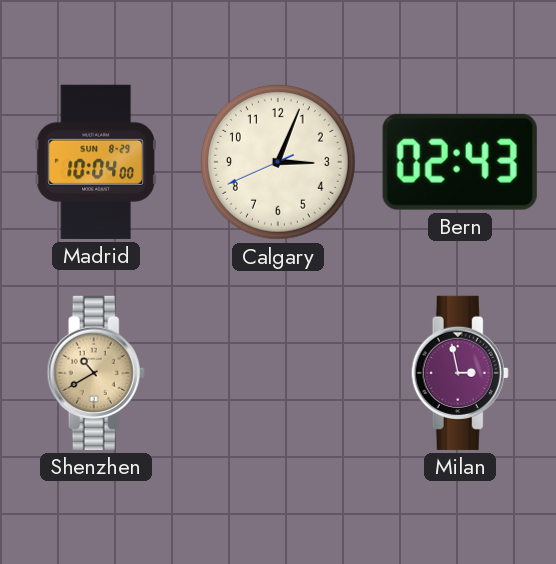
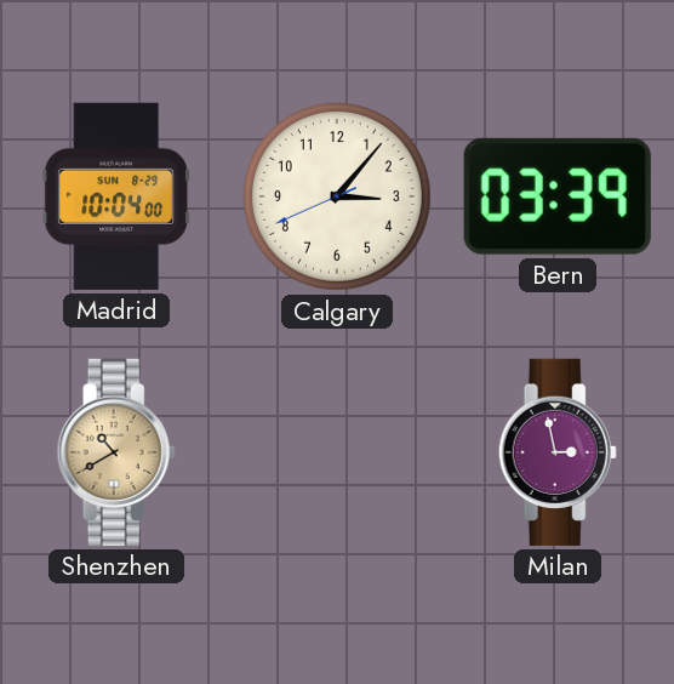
Calgary: 3:03 -> 3:06
Bern: 02:43 -> 03:39
